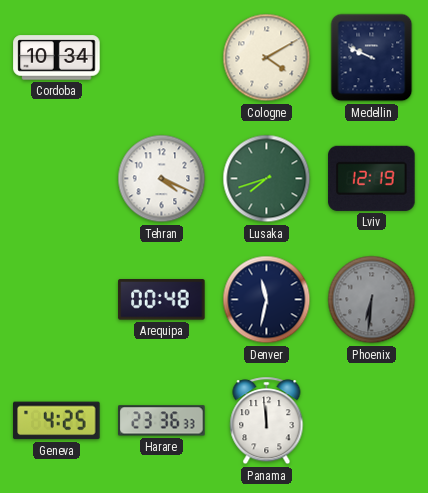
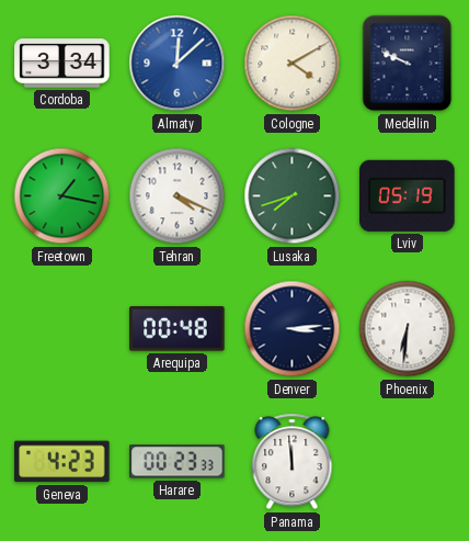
Cordoba: 10:34 -> 3:34
Almaty: none -> 12:08
Freetown: none -> 1:17
Lviv: 12:19 -> 05:19
Denver: 11:32 -> 3:14
Phoenix dial: grey -> white
Geneva: 4:25 -> 4:23
Harare: 23:36 -> 00:23
